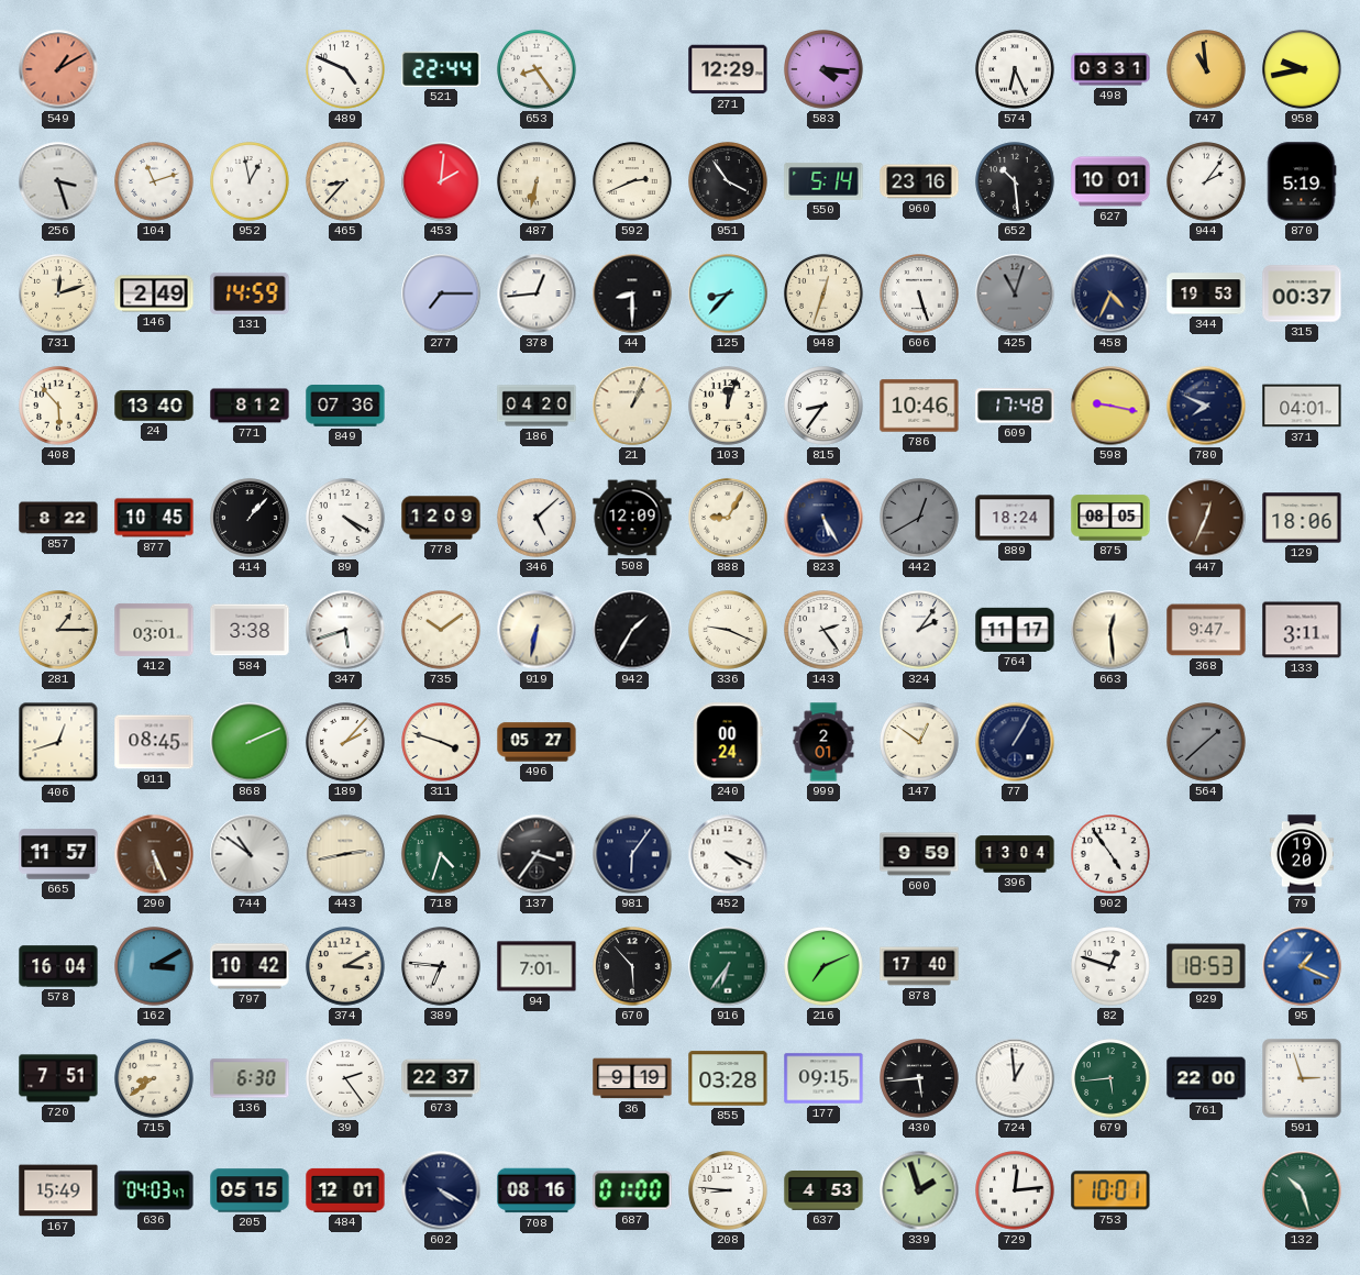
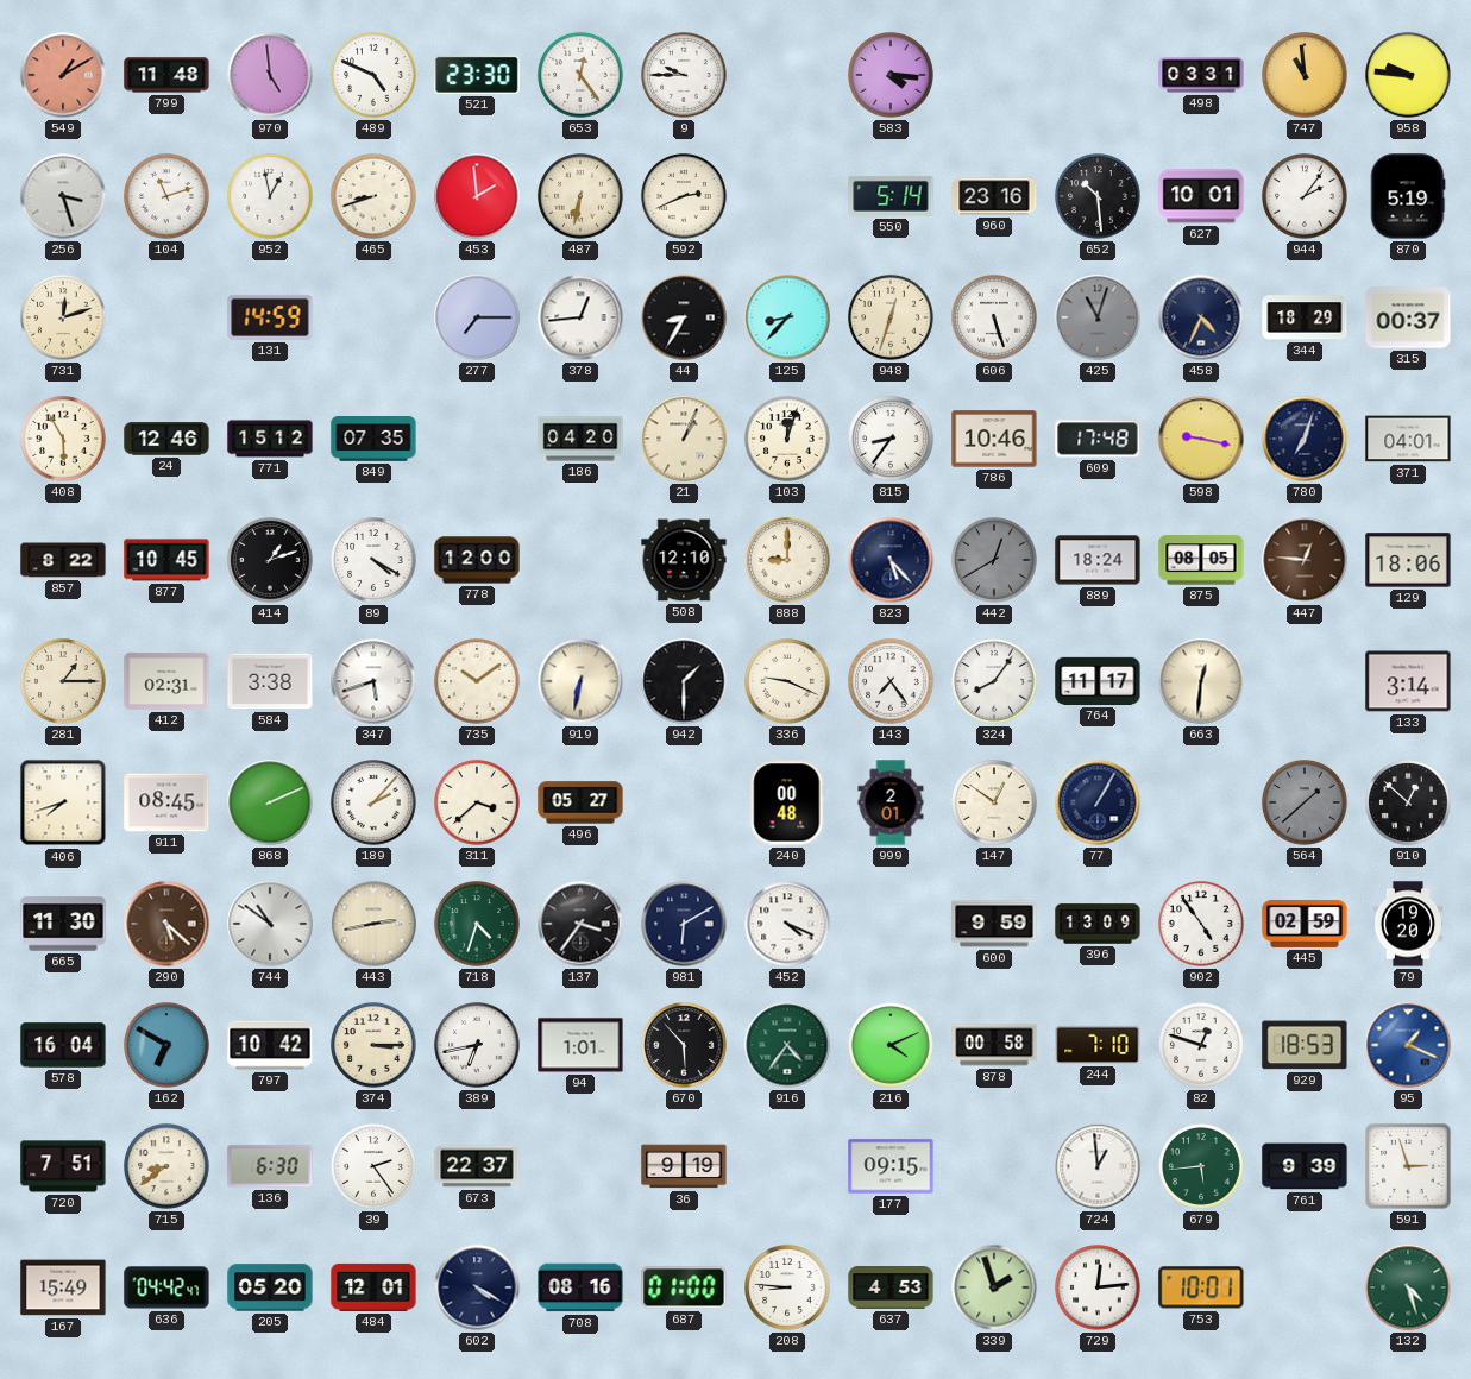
799: none -> 11:48
970: none -> 4:59
521: 22:44 -> 23:30
653: 8:24 -> 12:24
9: none -> 9:45
271: 12:29 -> none
574: 6:26 -> none
958: 9:43 -> 9:46
465: 8:37 -> 8:42
453: 2:01 -> 1:59
951: 3:54 -> none
146: 2:49 -> none
44: 8:30 -> 8:35
344: 19:53 -> 18:29
408: 5:53 -> 5:55
24: 13:40 -> 12:46
771: 8:12 -> 15:12
849: 07:36 -> 07:35
780: 7:49 -> 7:03
414: 1:07 -> 1:12
778: 12:09 -> 12:00
346: 5:08 -> none
508: 12:09 -> 12:10
888: 9:05 -> 9:00
823: 5:25 -> 5:23
447: 12:34 -> 12:46
412: 03:01 -> 02:31
942: 1:35 -> 1:30
143: 2:24 -> 7:24
324: 2:06 -> 8:06
663: 12:29 -> 12:31
368: 9:47 -> none
133: 3:11 -> 3:14
406: 12:42 -> 7:42
311: 3:48 -> 3:38
240: 00:24 -> 00:48
910: none -> 12:52
665: 11:57 -> 11:30
290: 5:26 -> 5:22
981: 6:06 -> 6:10
396: 13:04 -> 13:09
445: none -> 02:59
162: 3:10 -> 6:50
374: 3:10 -> 3:15
389: 6:46 -> 6:43
94: 7:01 -> 1:01
916: 6:36 -> 4:36
216: 7:11 -> 4:11
878: 17:40 -> 00:58
244: none -> 7:10
855: 03:28 -> none
430: 5:44 -> none
761: 22:00 -> 9:39
636: 04:03 -> 04:42
205: 05:15 -> 05:20
132: 10:27 -> 4:27
